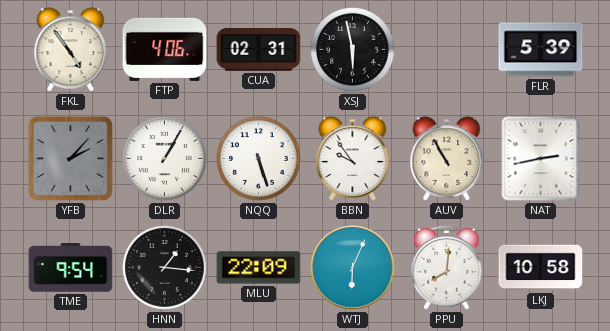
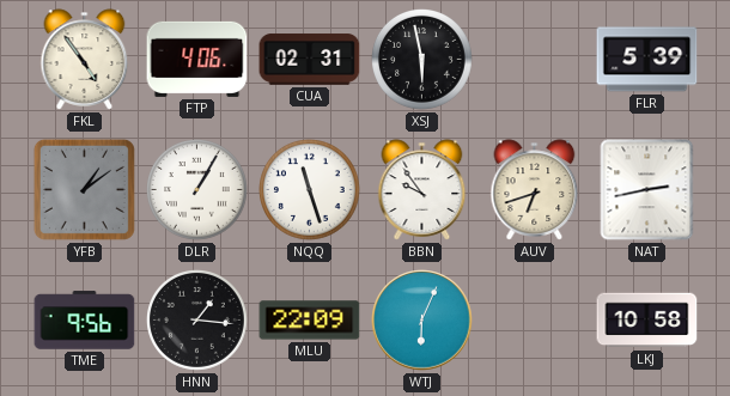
YFB: 2:07 -> 1:09
NQQ: 5:27 -> 11:27
AUV: 10:55 -> 6:42
TME: 9:54 -> 9:56
PPU: 8:01 -> none
